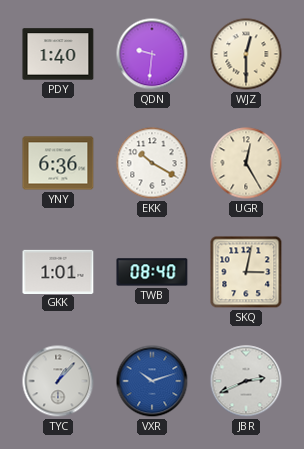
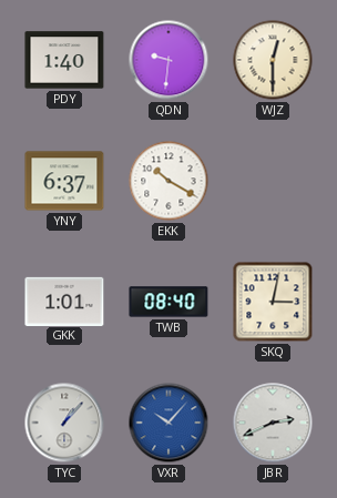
YNY: 6:36 -> 6:37
UGR: 12:25 -> none
VXR: 10:12 -> 10:07
